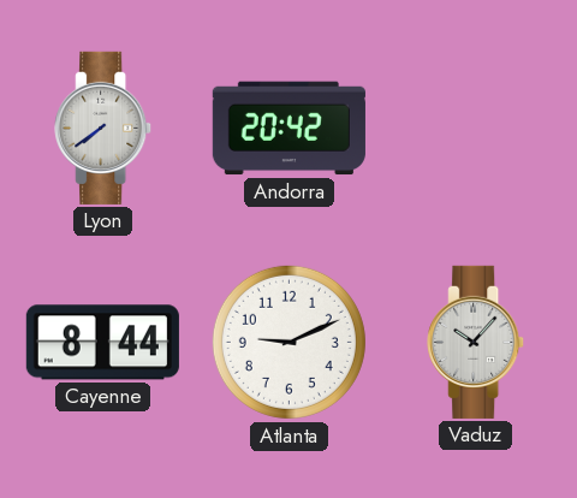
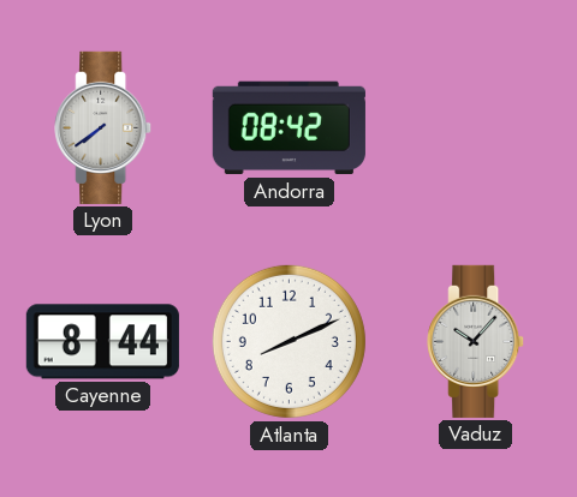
Andorra: 20:42 -> 08:42
Atlanta: 9:11 -> 8:11
